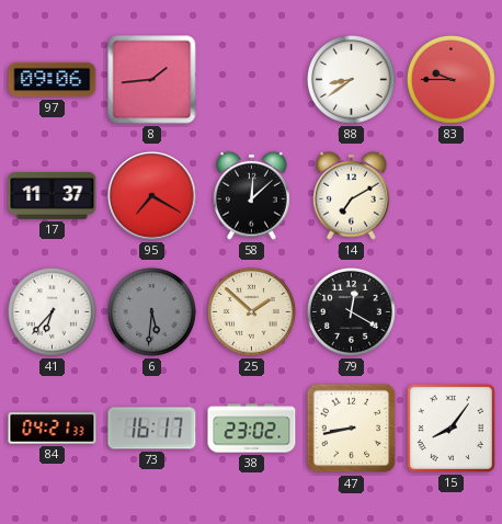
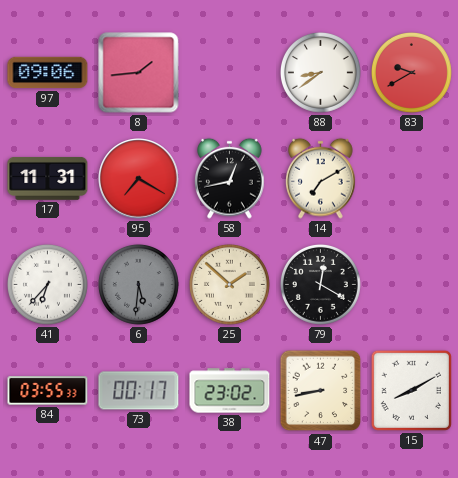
83: 9:45 -> 9:40
17: 11:37 -> 11:31
58: 12:08 -> 12:43
84: 04:21 -> 03:55
73: 16:17 -> 00:17
15: 8:06 -> 8:10
